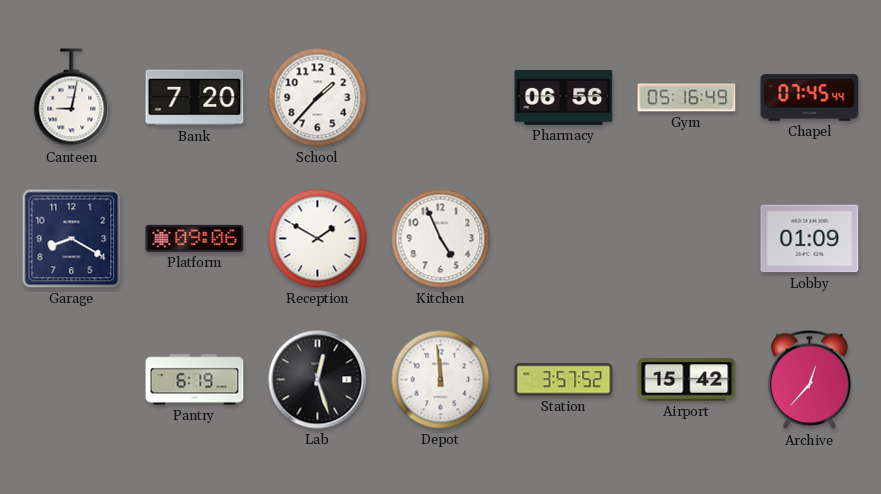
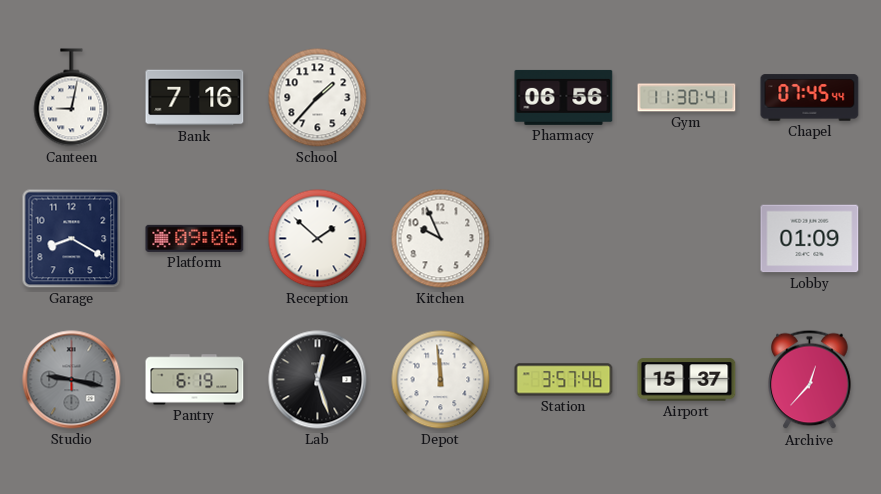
Bank: 7:20 -> 7:16
Gym: 05:16 -> 11:30
Reception: 1:50 -> 1:52
Kitchen: 4:56 -> 9:56
Studio: none -> 9:17
Station: 3:57:52 -> 3:57:46
Airport: 15:42 -> 15:37
